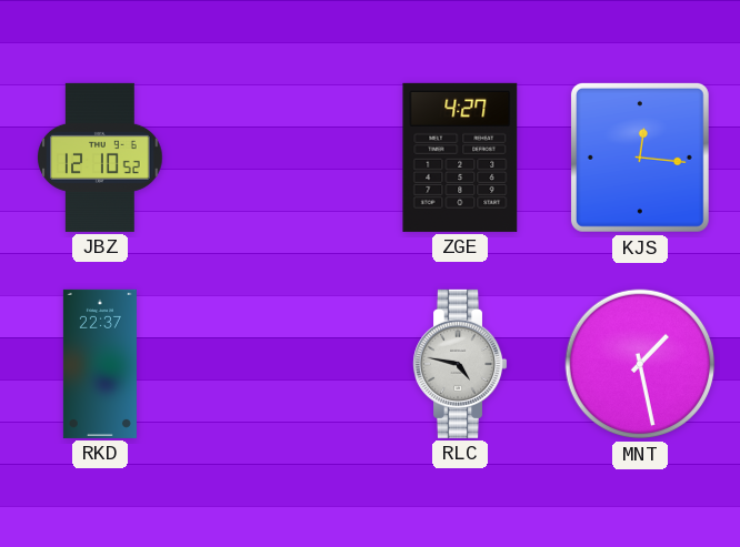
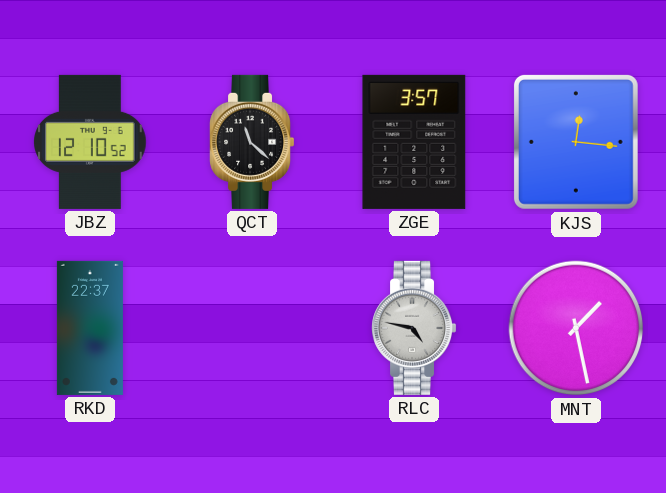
QCT: none -> 11:22
ZGE: 4:27 -> 3:57
